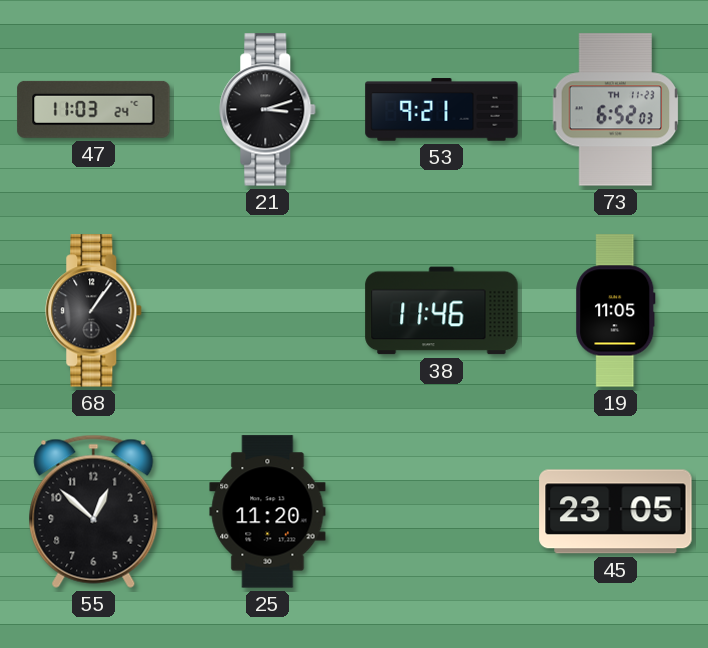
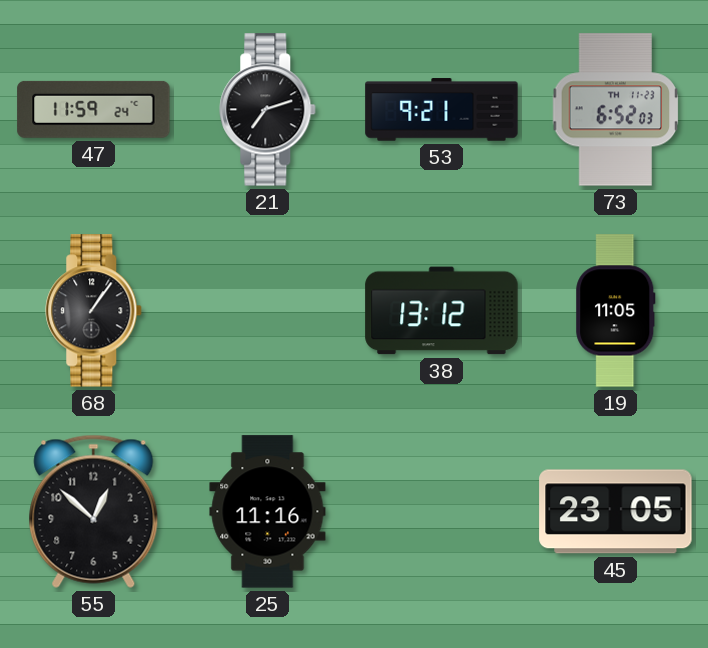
47: 11:03 -> 11:59
21: 3:12 -> 7:12
38: 11:46 -> 13:12
25: 11:20 -> 11:16
